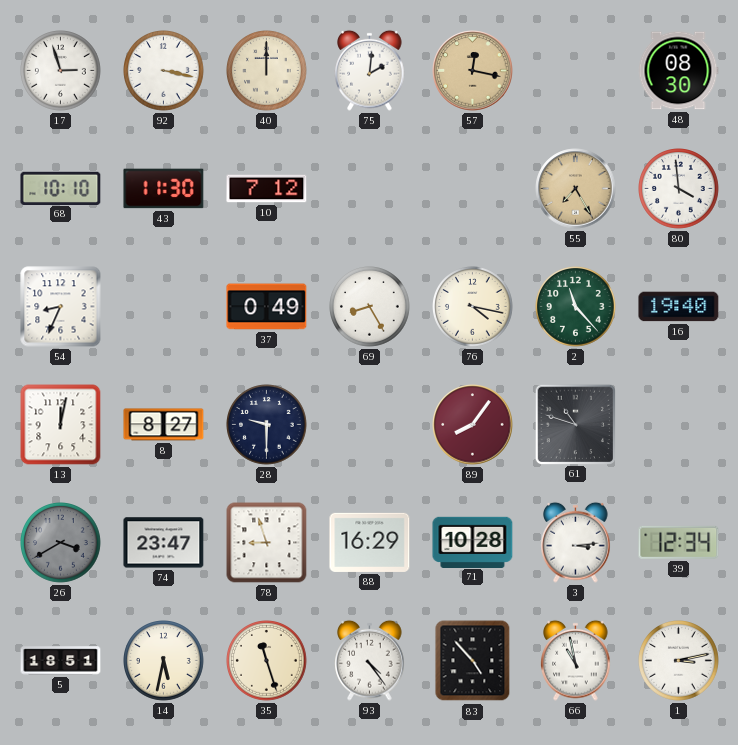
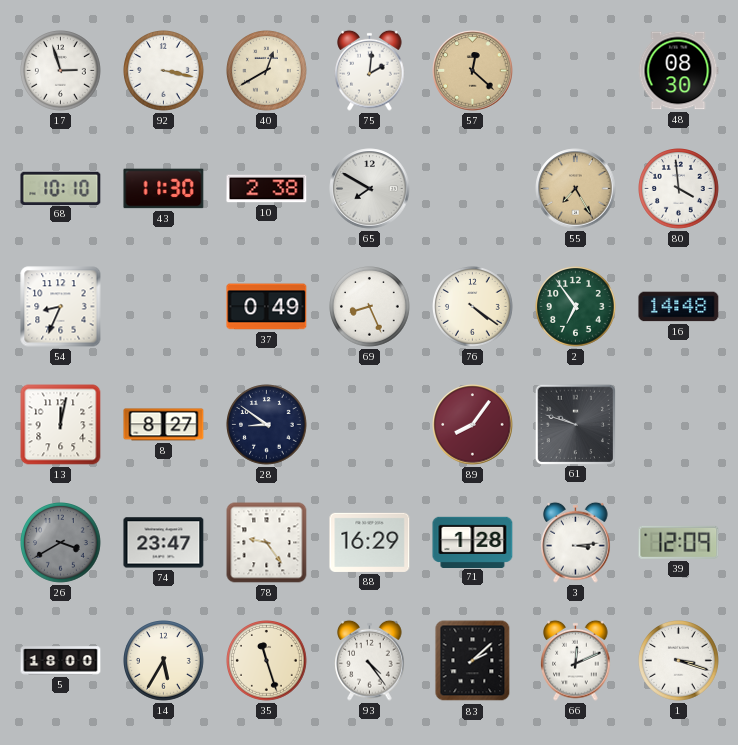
40: 12:00 -> 12:40
57: 12:17 -> 12:22
10: 7:12 -> 2:38
65: none -> 7:50
69: 8:25 -> 8:26
76: 4:17 -> 4:21
2: 11:23 -> 6:54
16: 19:40 -> 14:48
28: 9:30 -> 8:51
61: 10:48 -> 9:48
78: 8:57 -> 9:24
71: 10:28 -> 1:28
39: 12:34 -> 12:09
5: 18:51 -> 18:00
14: 5:32 -> 5:35
83: 4:53 -> 2:08
66: 10:58 -> 12:11
1: 3:13 -> 3:18
